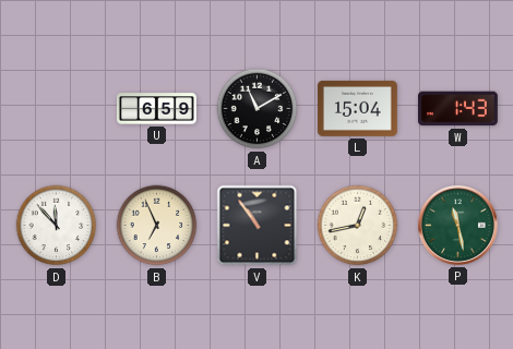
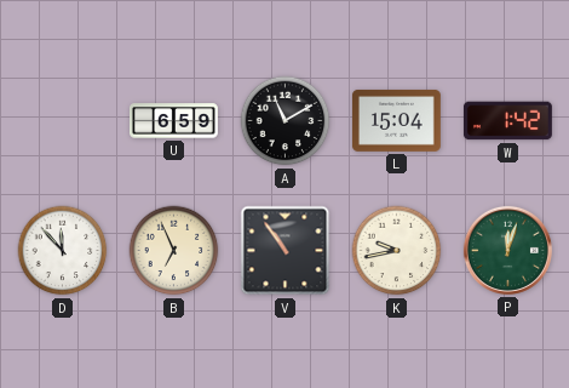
W: 1:43 -> 1:42
K: 12:43 -> 9:43
P: 11:28 -> 12:03
